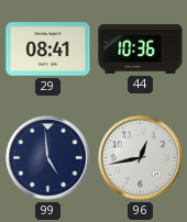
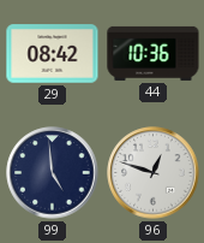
29: 08:41 -> 08:42
96: 12:43 -> 12:48
